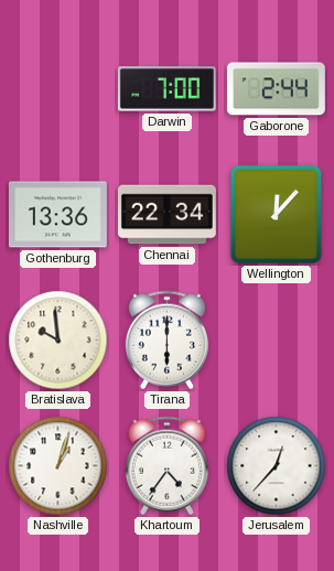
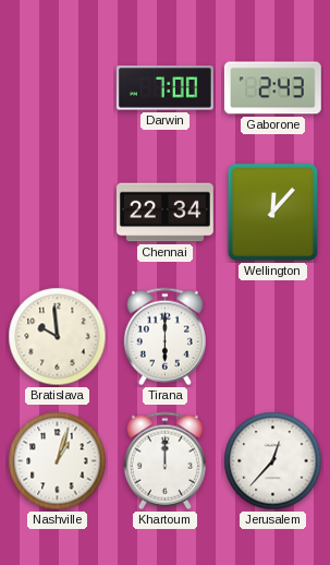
Gaborone: 2:44 -> 2:43
Gothenburg: 13:36 -> none
Khartoum: 4:36 -> 12:00
